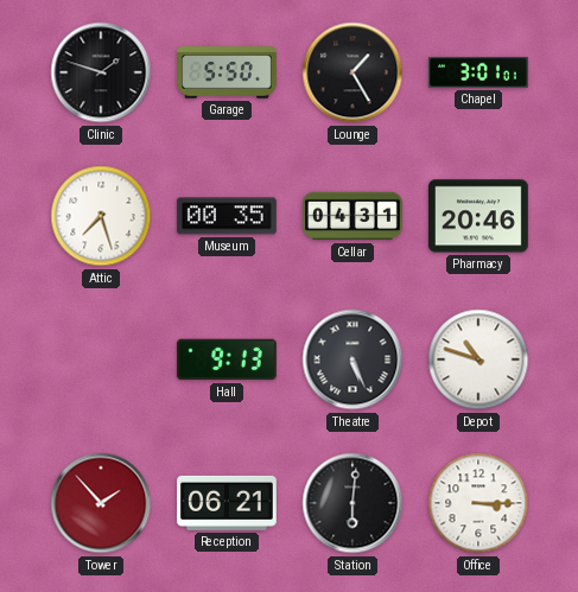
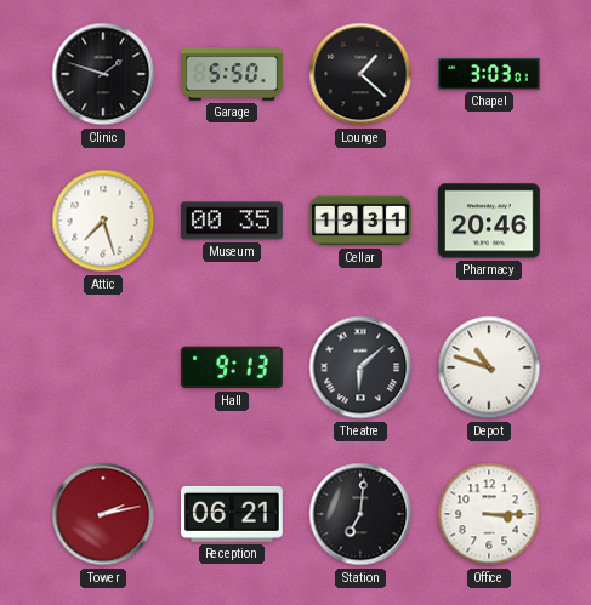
Lounge: 1:25 -> 1:22
Chapel: 3:01 -> 3:03
Cellar: 04:31 -> 19:31
Theatre: 5:26 -> 6:08
Tower: 1:53 -> 2:13
Station: 6:01 -> 7:01
